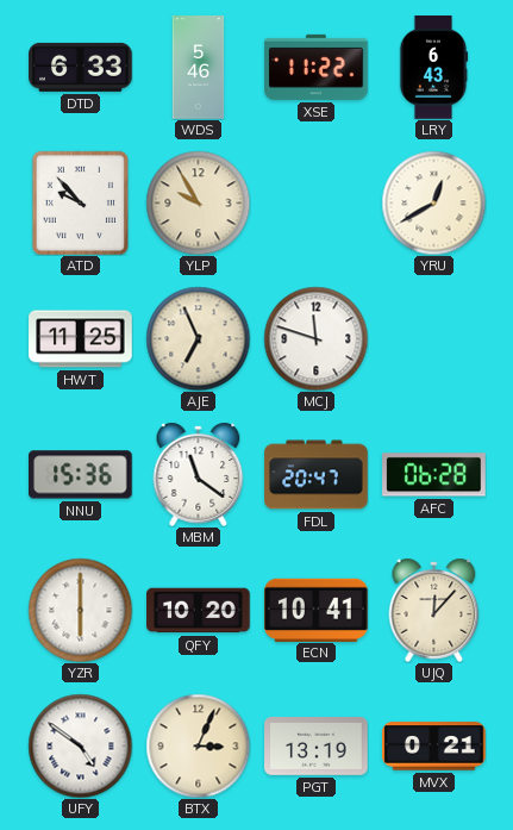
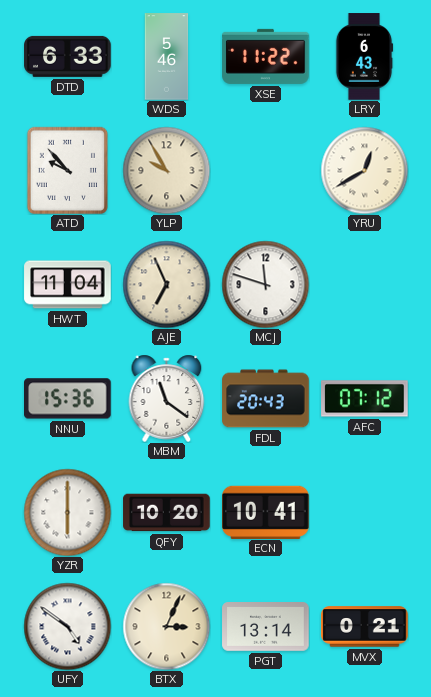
HWT: 11:25 -> 11:04
FDL: 20:47 -> 20:43
AFC: 06:28 -> 07:12
UJQ: 12:07 -> none
PGT: 13:19 -> 13:14
